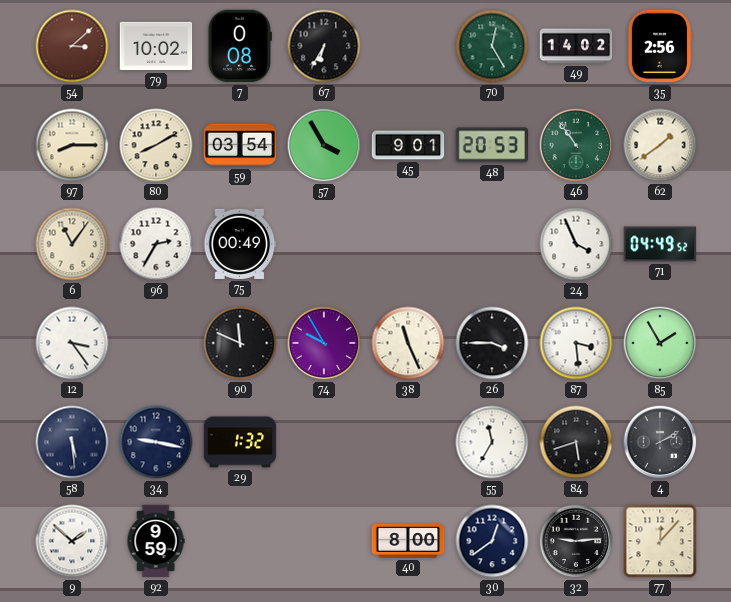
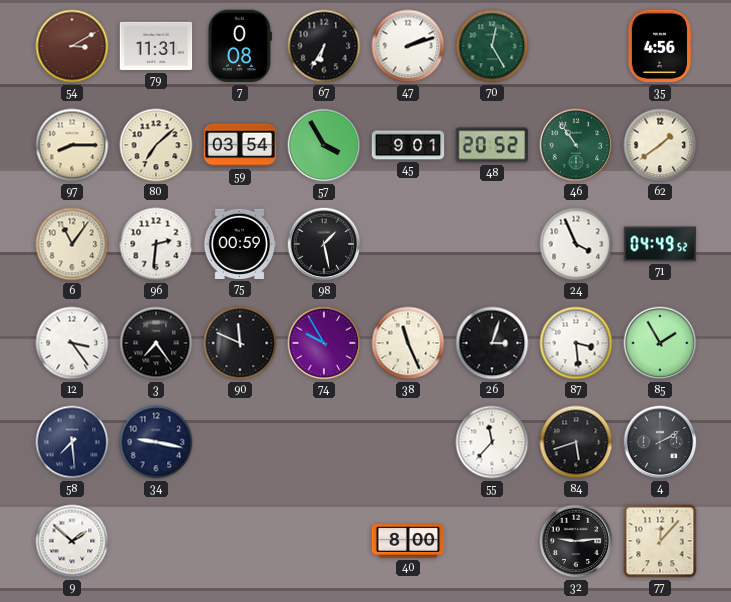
54: 3:08 -> 3:10
79: 10:02 -> 11:31
47: none -> 2:12
49: 14:02 -> none
35: 2:56 -> 4:56
80: 8:10 -> 7:08
48: 20:53 -> 20:52
96: 2:35 -> 2:31
75: 00:49 -> 00:59
98: none -> 1:28
3: none -> 7:24
26: 3:45 -> 3:03
58: 5:29 -> 7:29
29: 1:32 -> none
55: 11:35 -> 11:37
92: 9:59 -> none
30: 12:39 -> none
